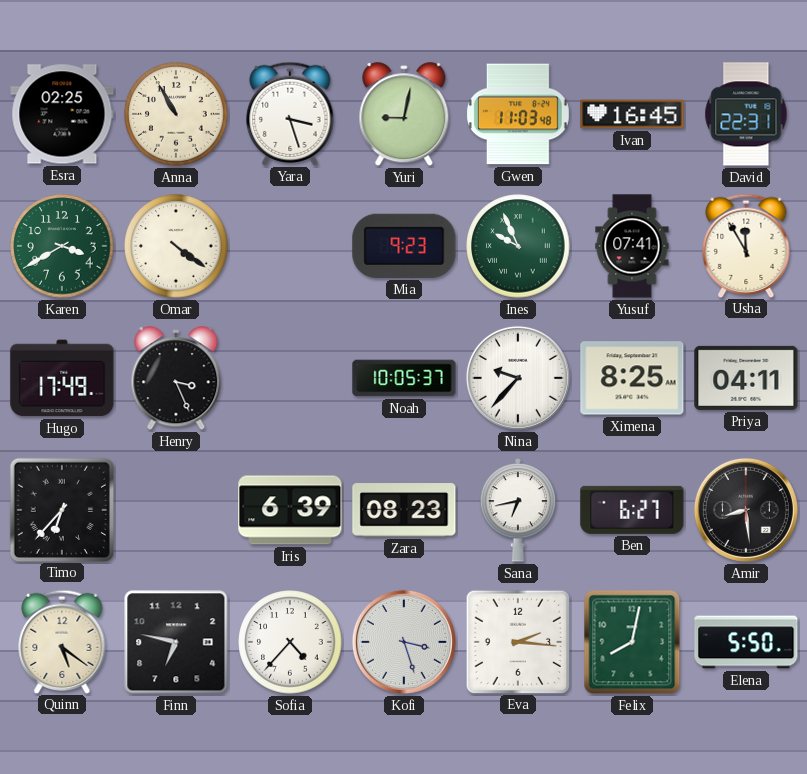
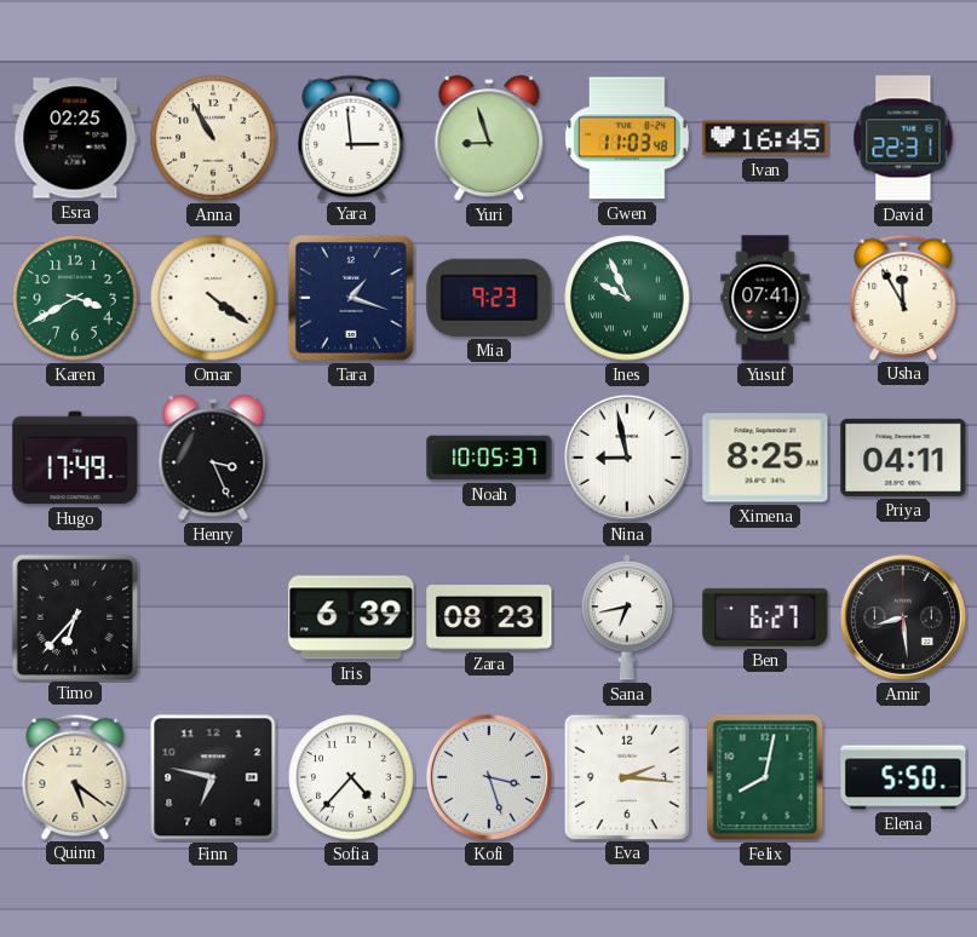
Yara: 3:27 -> 2:59
Yuri: 9:02 -> 8:57
Tara: none -> 1:18
Nina: 9:37 -> 8:58
